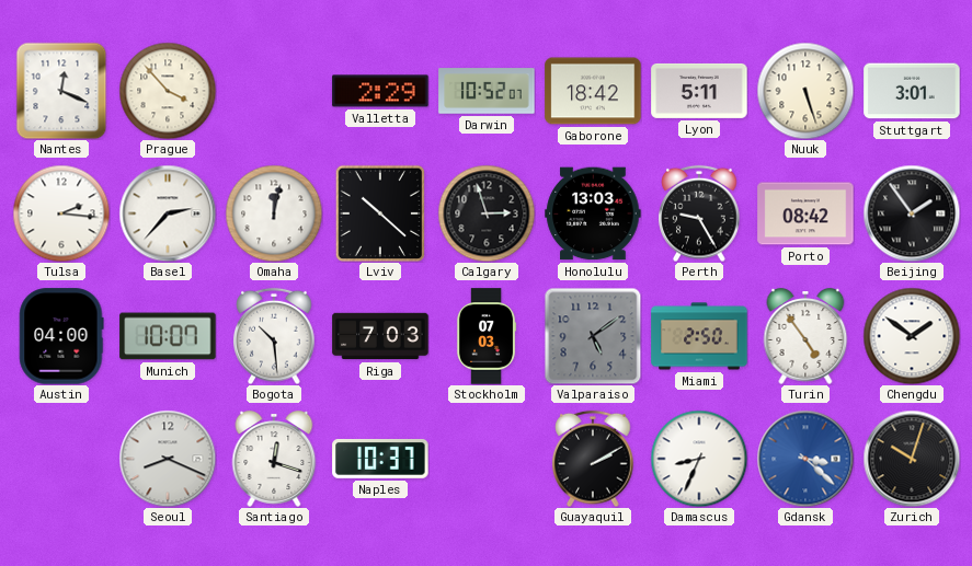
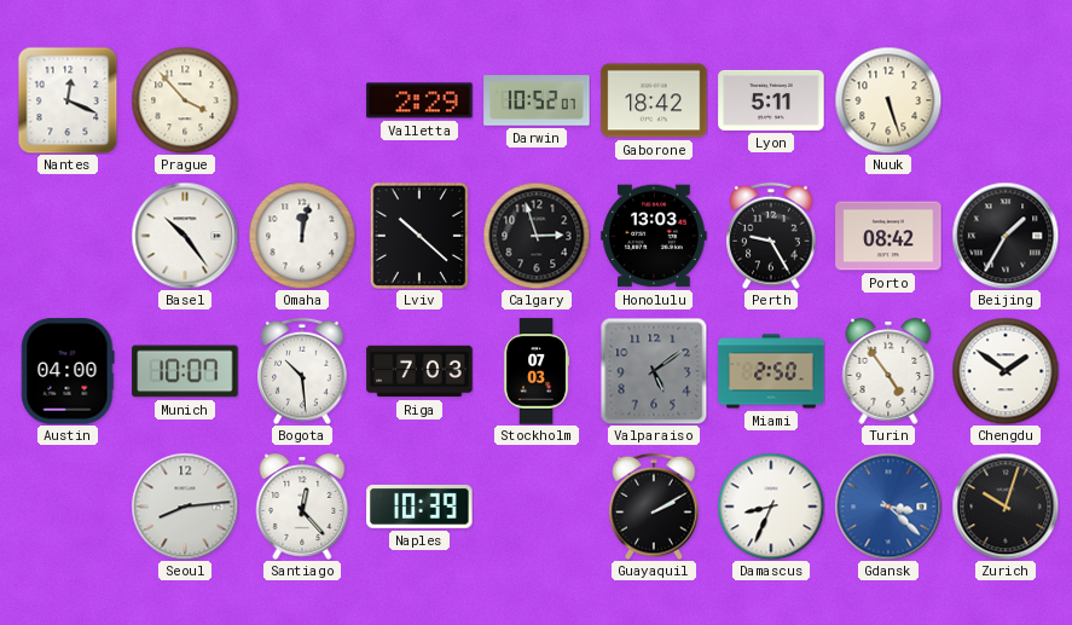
Stuttgart: 3:01 -> none
Tulsa: 2:16 -> none
Basel: 2:37 -> 10:24
Beijing: 1:54 -> 1:35
Seoul: 8:19 -> 8:14
Santiago: 12:18 -> 12:23
Naples: 10:37 -> 10:39
